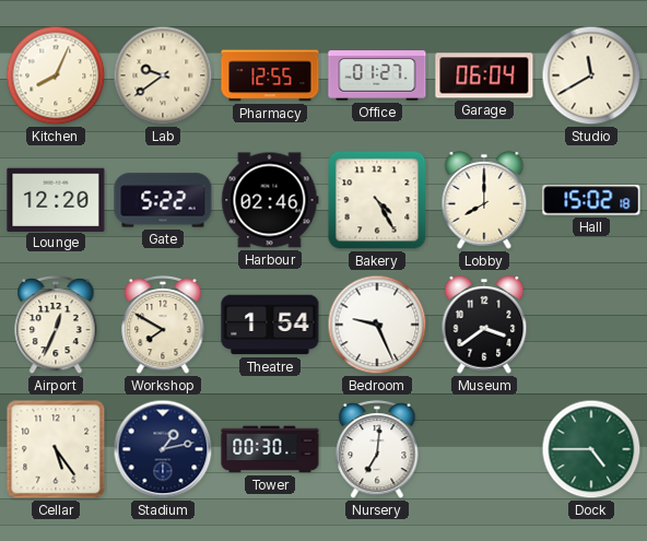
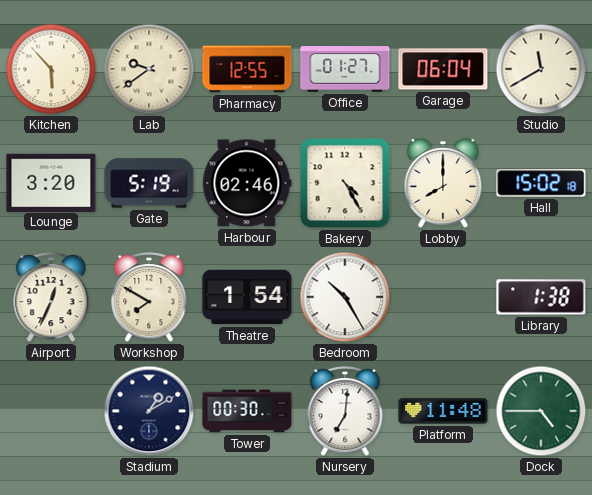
Kitchen: 8:04 -> 5:53
Lounge: 12:20 -> 3:20
Gate: 5:22 -> 5:19
Bedroom: 9:26 -> 10:25
Museum: 3:39 -> none
Library: none -> 1:38
Cellar: 5:24 -> none
Stadium: 1:13 -> 1:10
Platform: none -> 11:48
